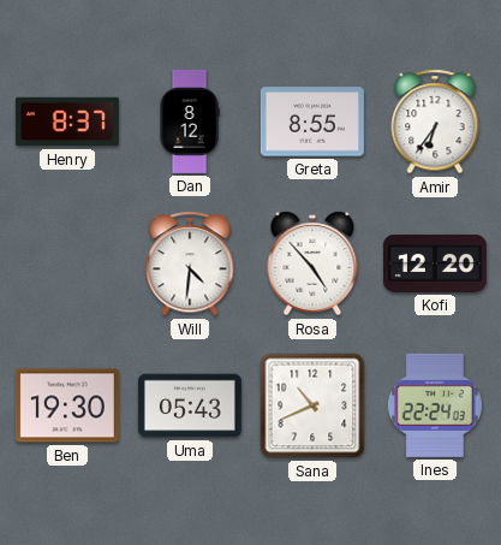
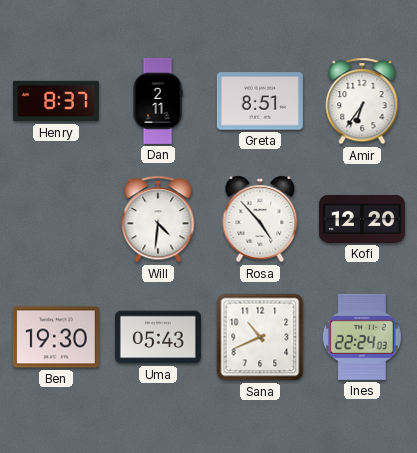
Dan: 8:12 -> 2:11
Greta: 8:55 -> 8:51
